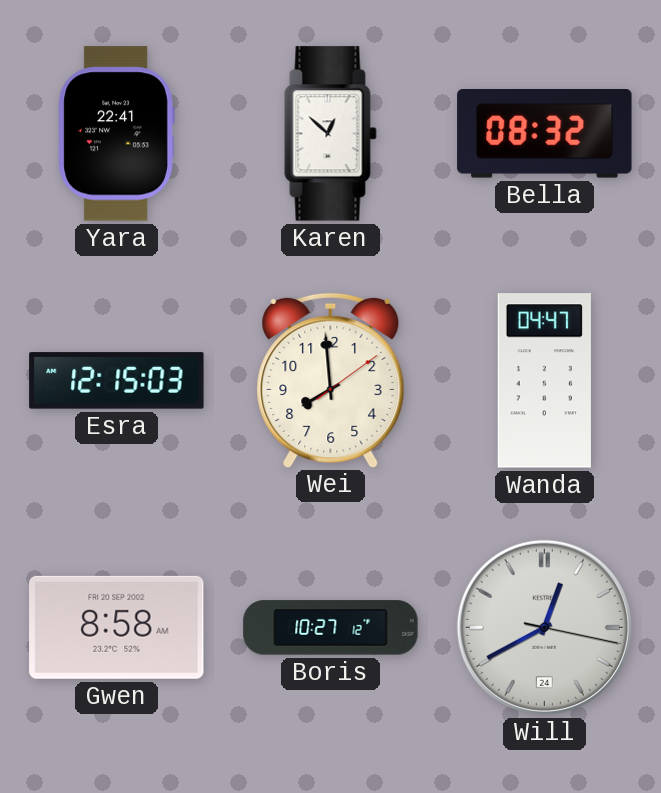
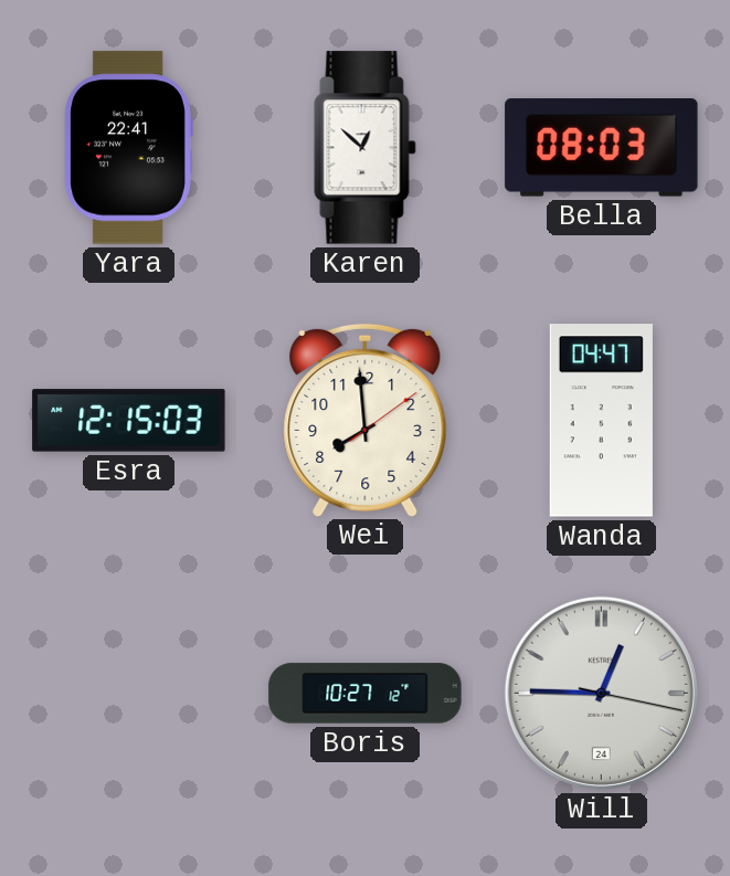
Bella: 08:32 -> 08:03
Gwen: 8:58 -> none
Will: 12:40 -> 12:45
